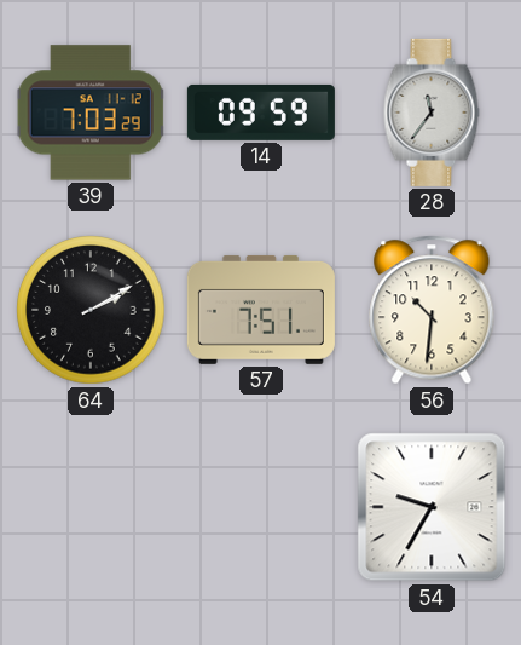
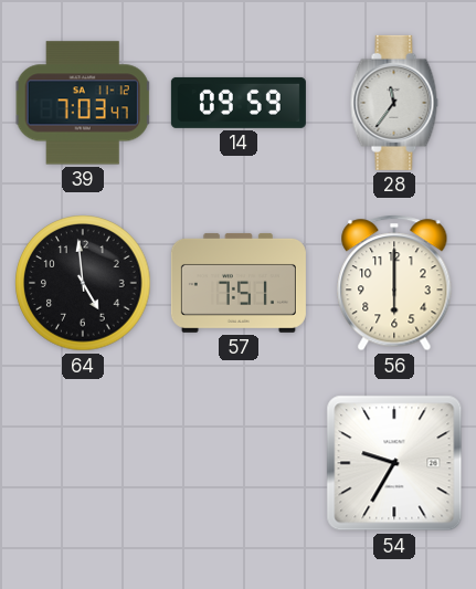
39: 7:03:29 -> 7:03:47
64: 2:10 -> 4:59
56: 10:31 -> 6:00
